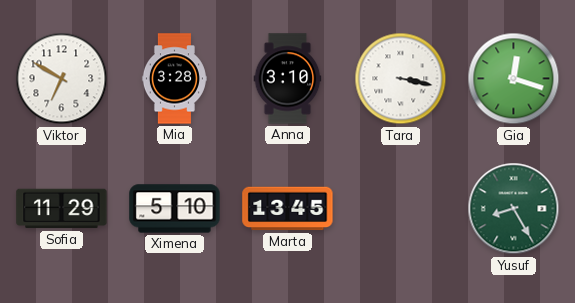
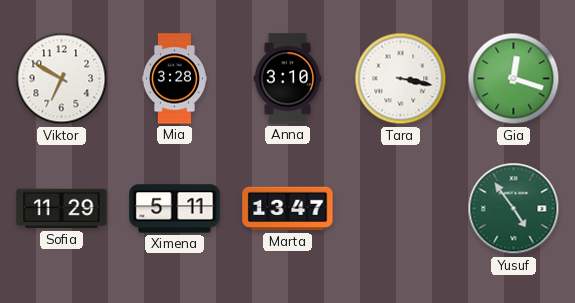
Ximena: 5:10 -> 5:11
Marta: 13:45 -> 13:47
Yusuf: 8:25 -> 4:54
